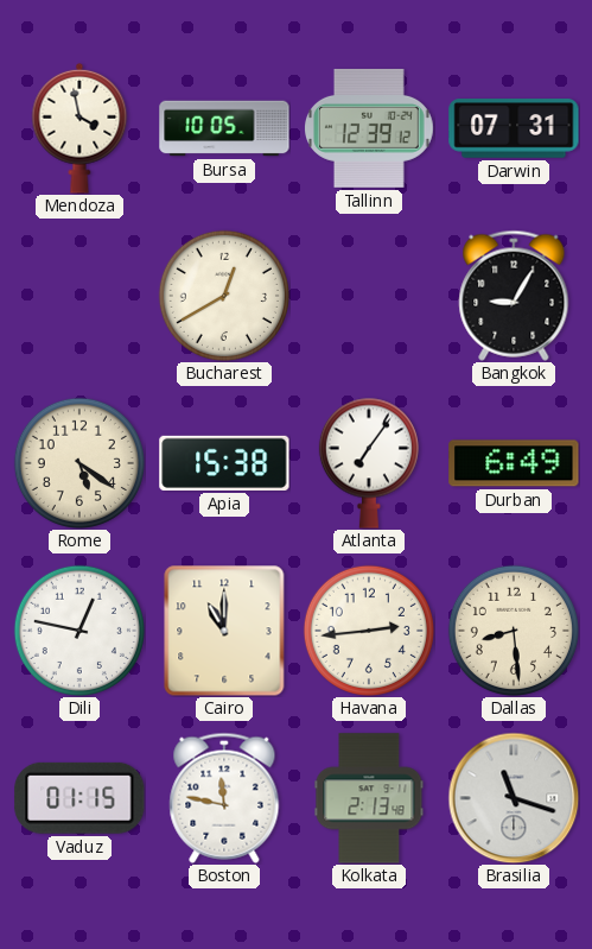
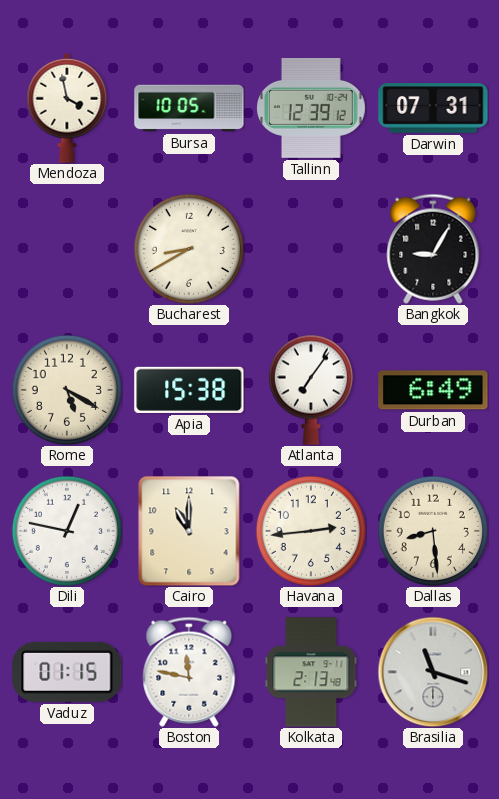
Bucharest: 12:40 -> 8:40
Rome: 5:21 -> 5:20
